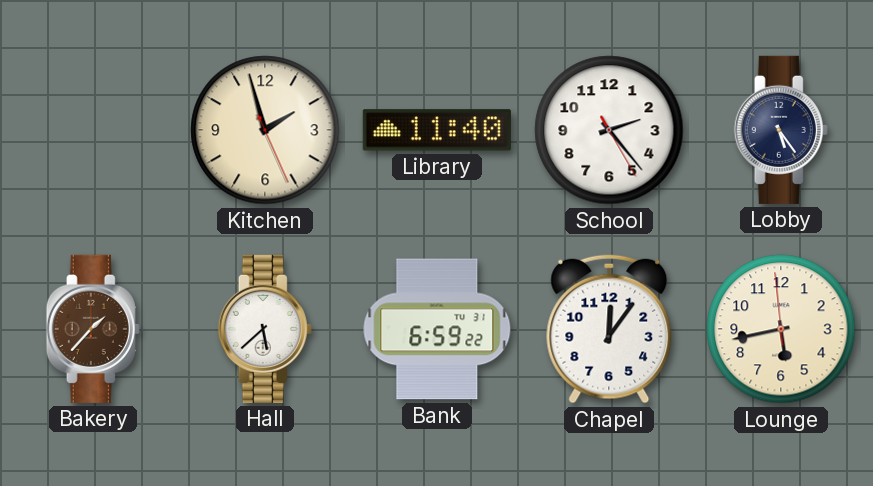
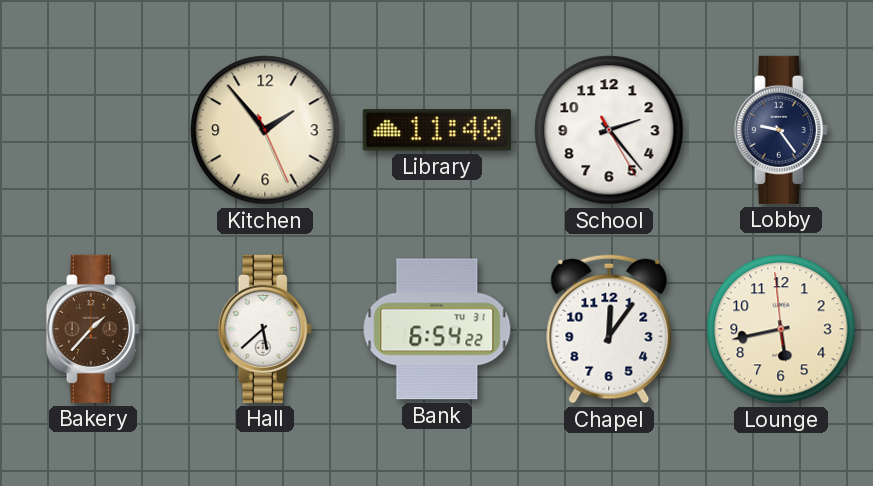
Kitchen: 1:57 -> 1:53
Lobby: 5:24 -> 9:24
Bank: 6:59 -> 6:54
